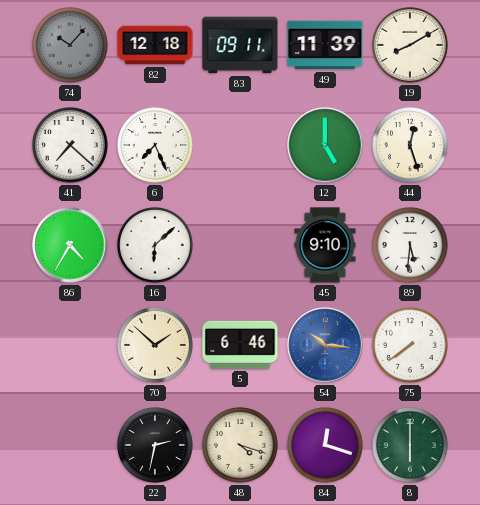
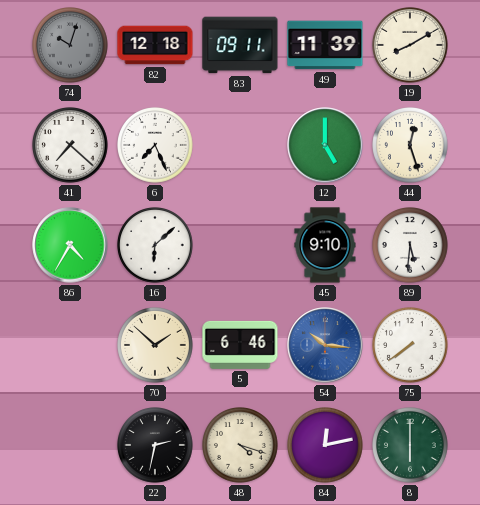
74: 10:07 -> 10:03
84: 12:18 -> 12:13
